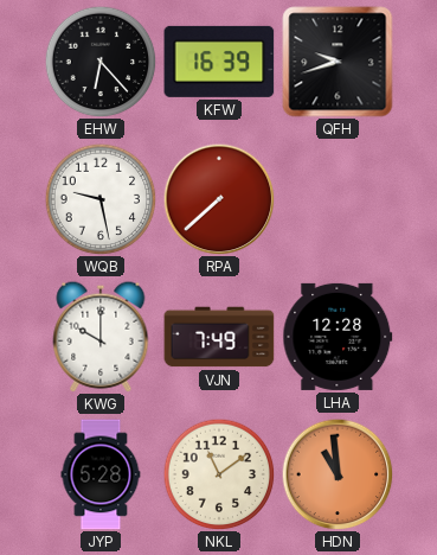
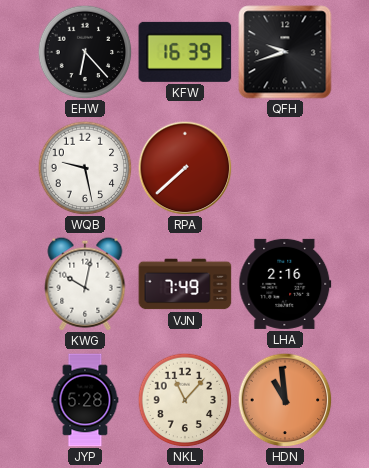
KWG: 10:00 -> 10:02
LHA: 12:28 -> 2:16
NKL: 11:09 -> 11:07
